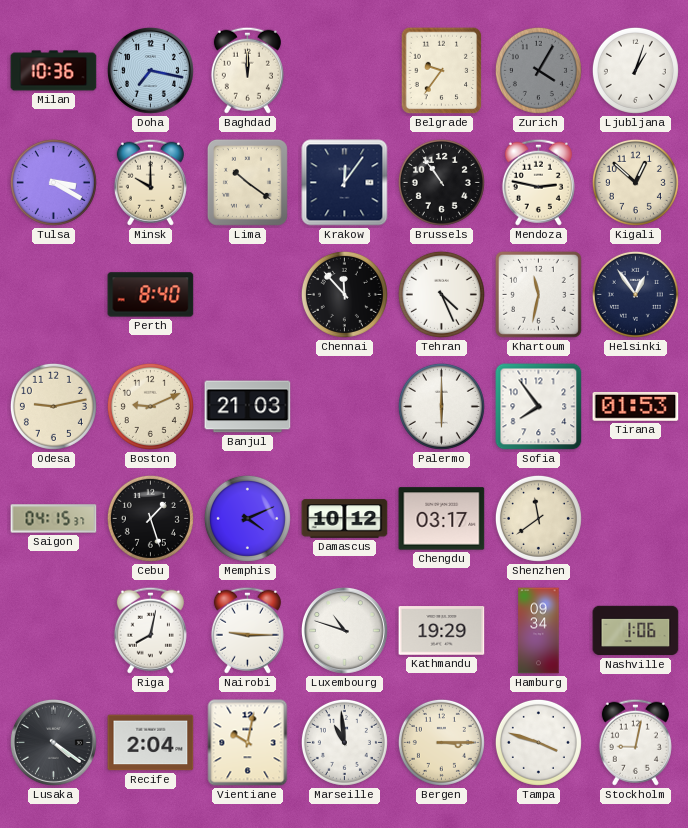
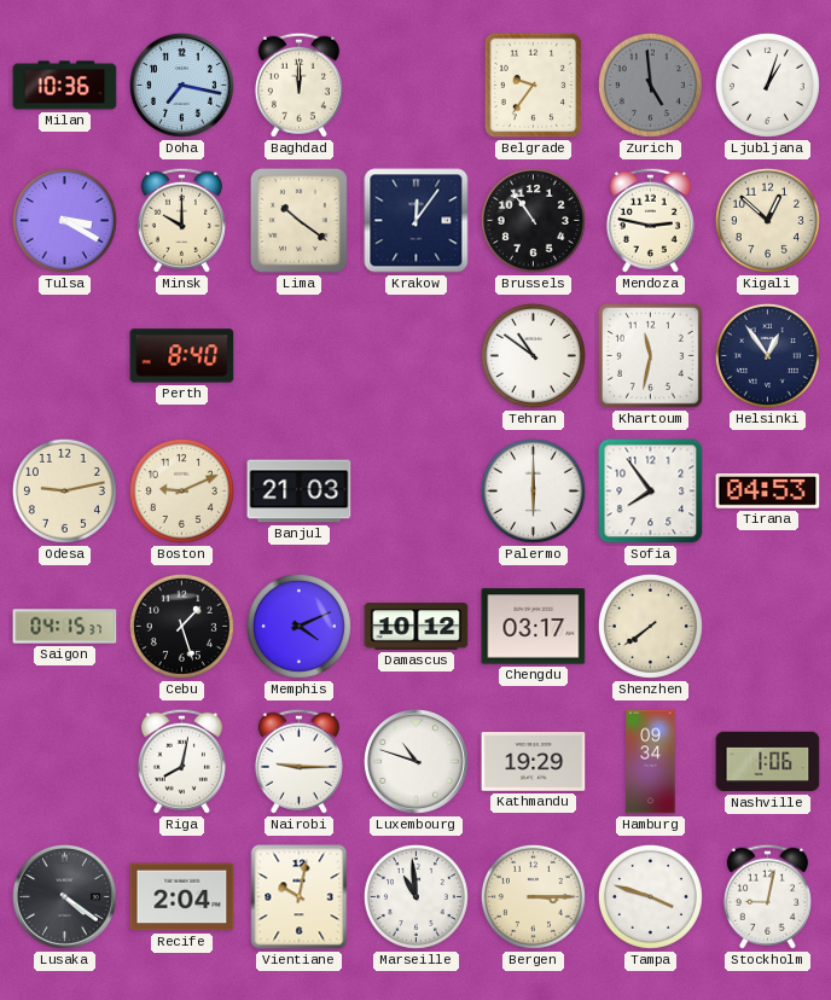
Zurich: 4:05 -> 4:59
Chennai: 11:53 -> none
Tehran: 4:26 -> 10:51
Tirana: 01:53 -> 04:53
Shenzhen: 11:39 -> 7:39
